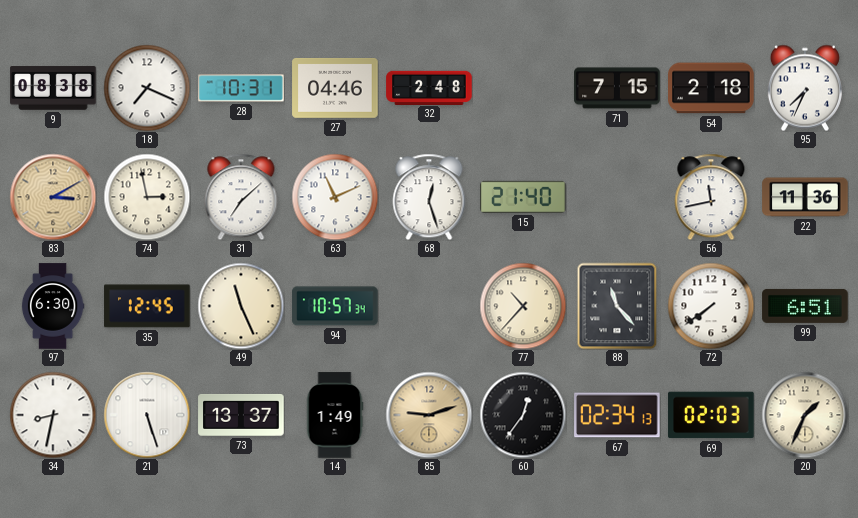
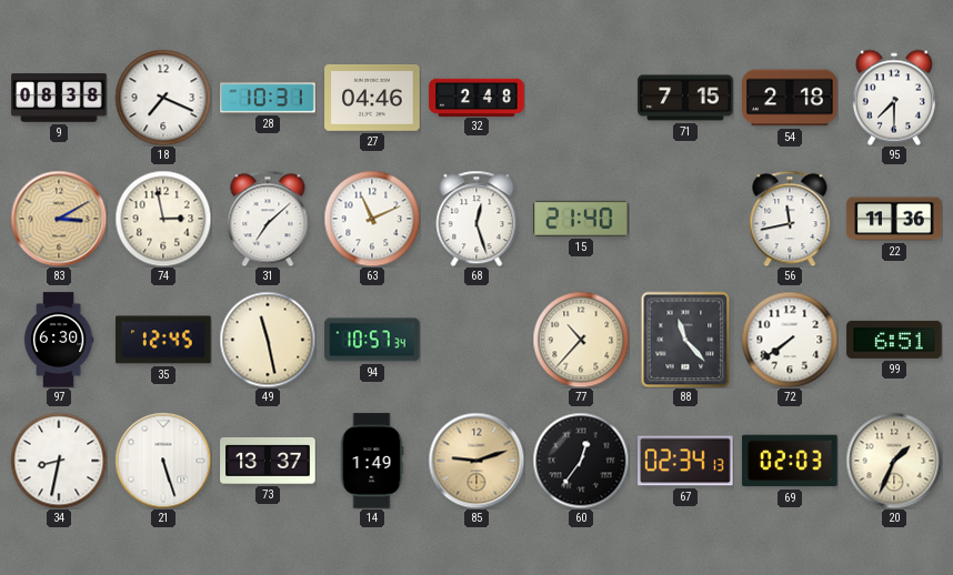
95: 7:34 -> 7:30
49: 11:26 -> 11:28
